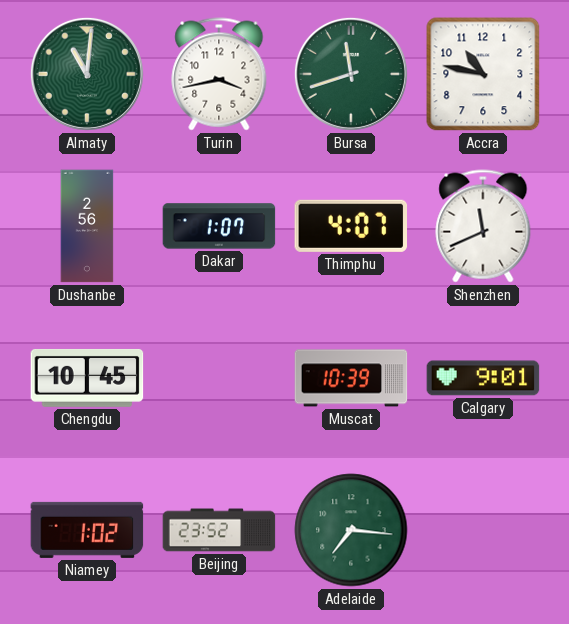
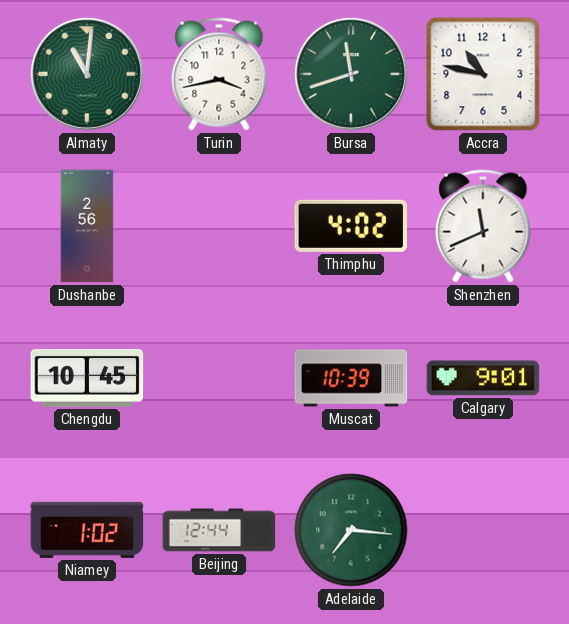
Dakar: 1:07 -> none
Thimphu: 4:07 -> 4:02
Beijing: 23:52 -> 12:44
